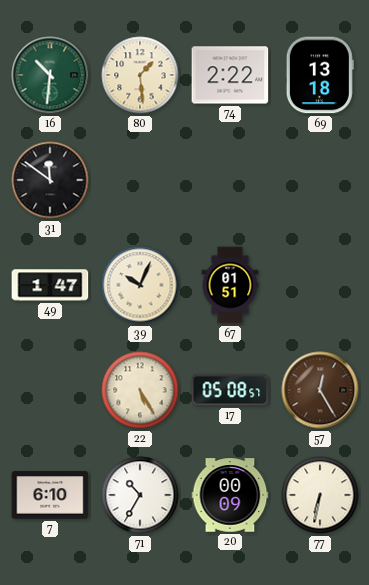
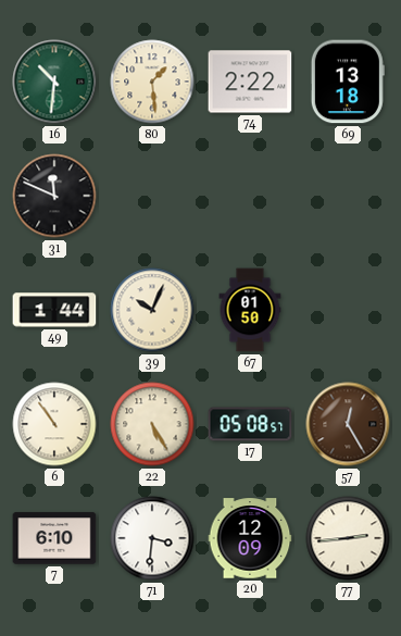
31: 11:51 -> 11:49
49: 1:47 -> 1:44
67: 01:51 -> 01:50
6: none -> 10:54
71: 10:35 -> 3:31
20: 00:09 -> 12:09
77: 6:32 -> 2:44
